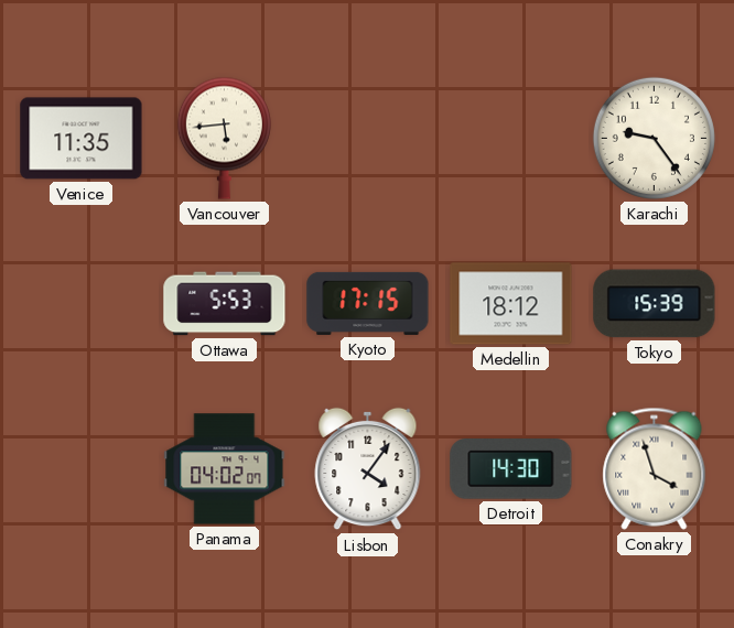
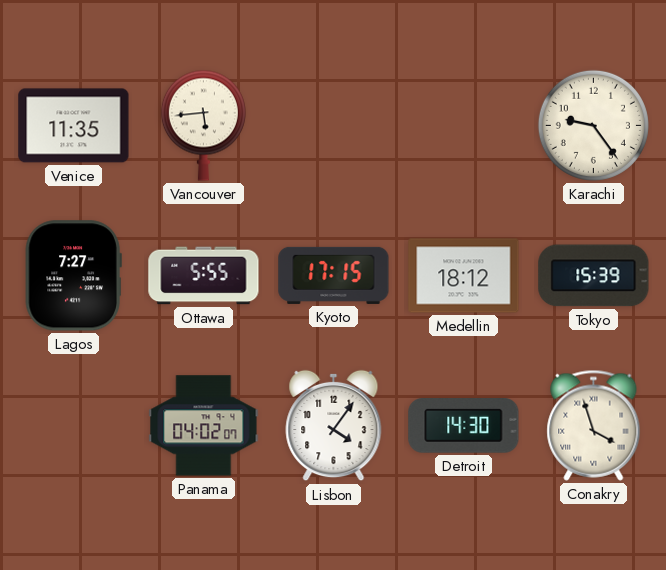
Lagos: none -> 7:27
Ottawa: 5:53 -> 5:55
